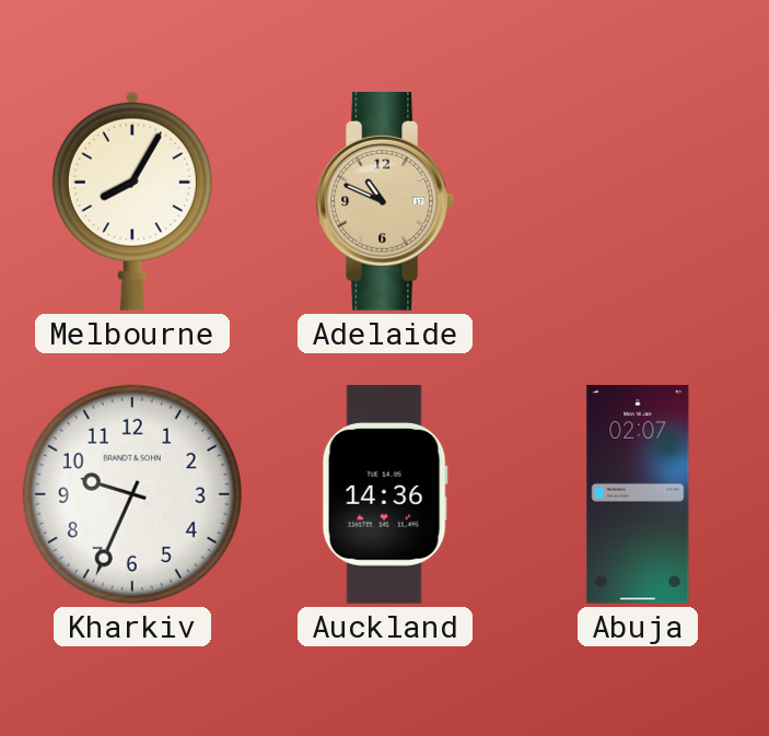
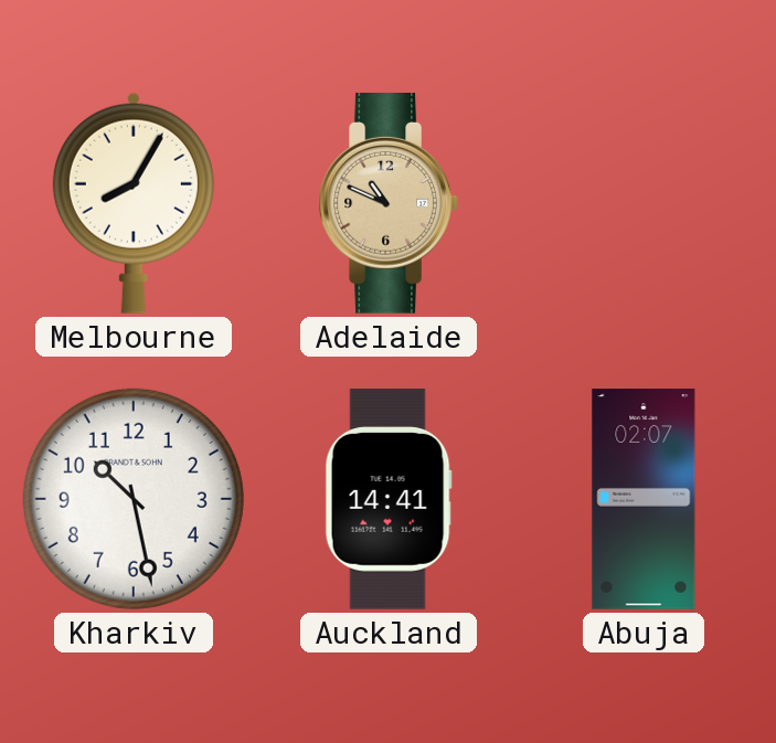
Kharkiv: 9:34 -> 10:28
Auckland: 14:36 -> 14:41
